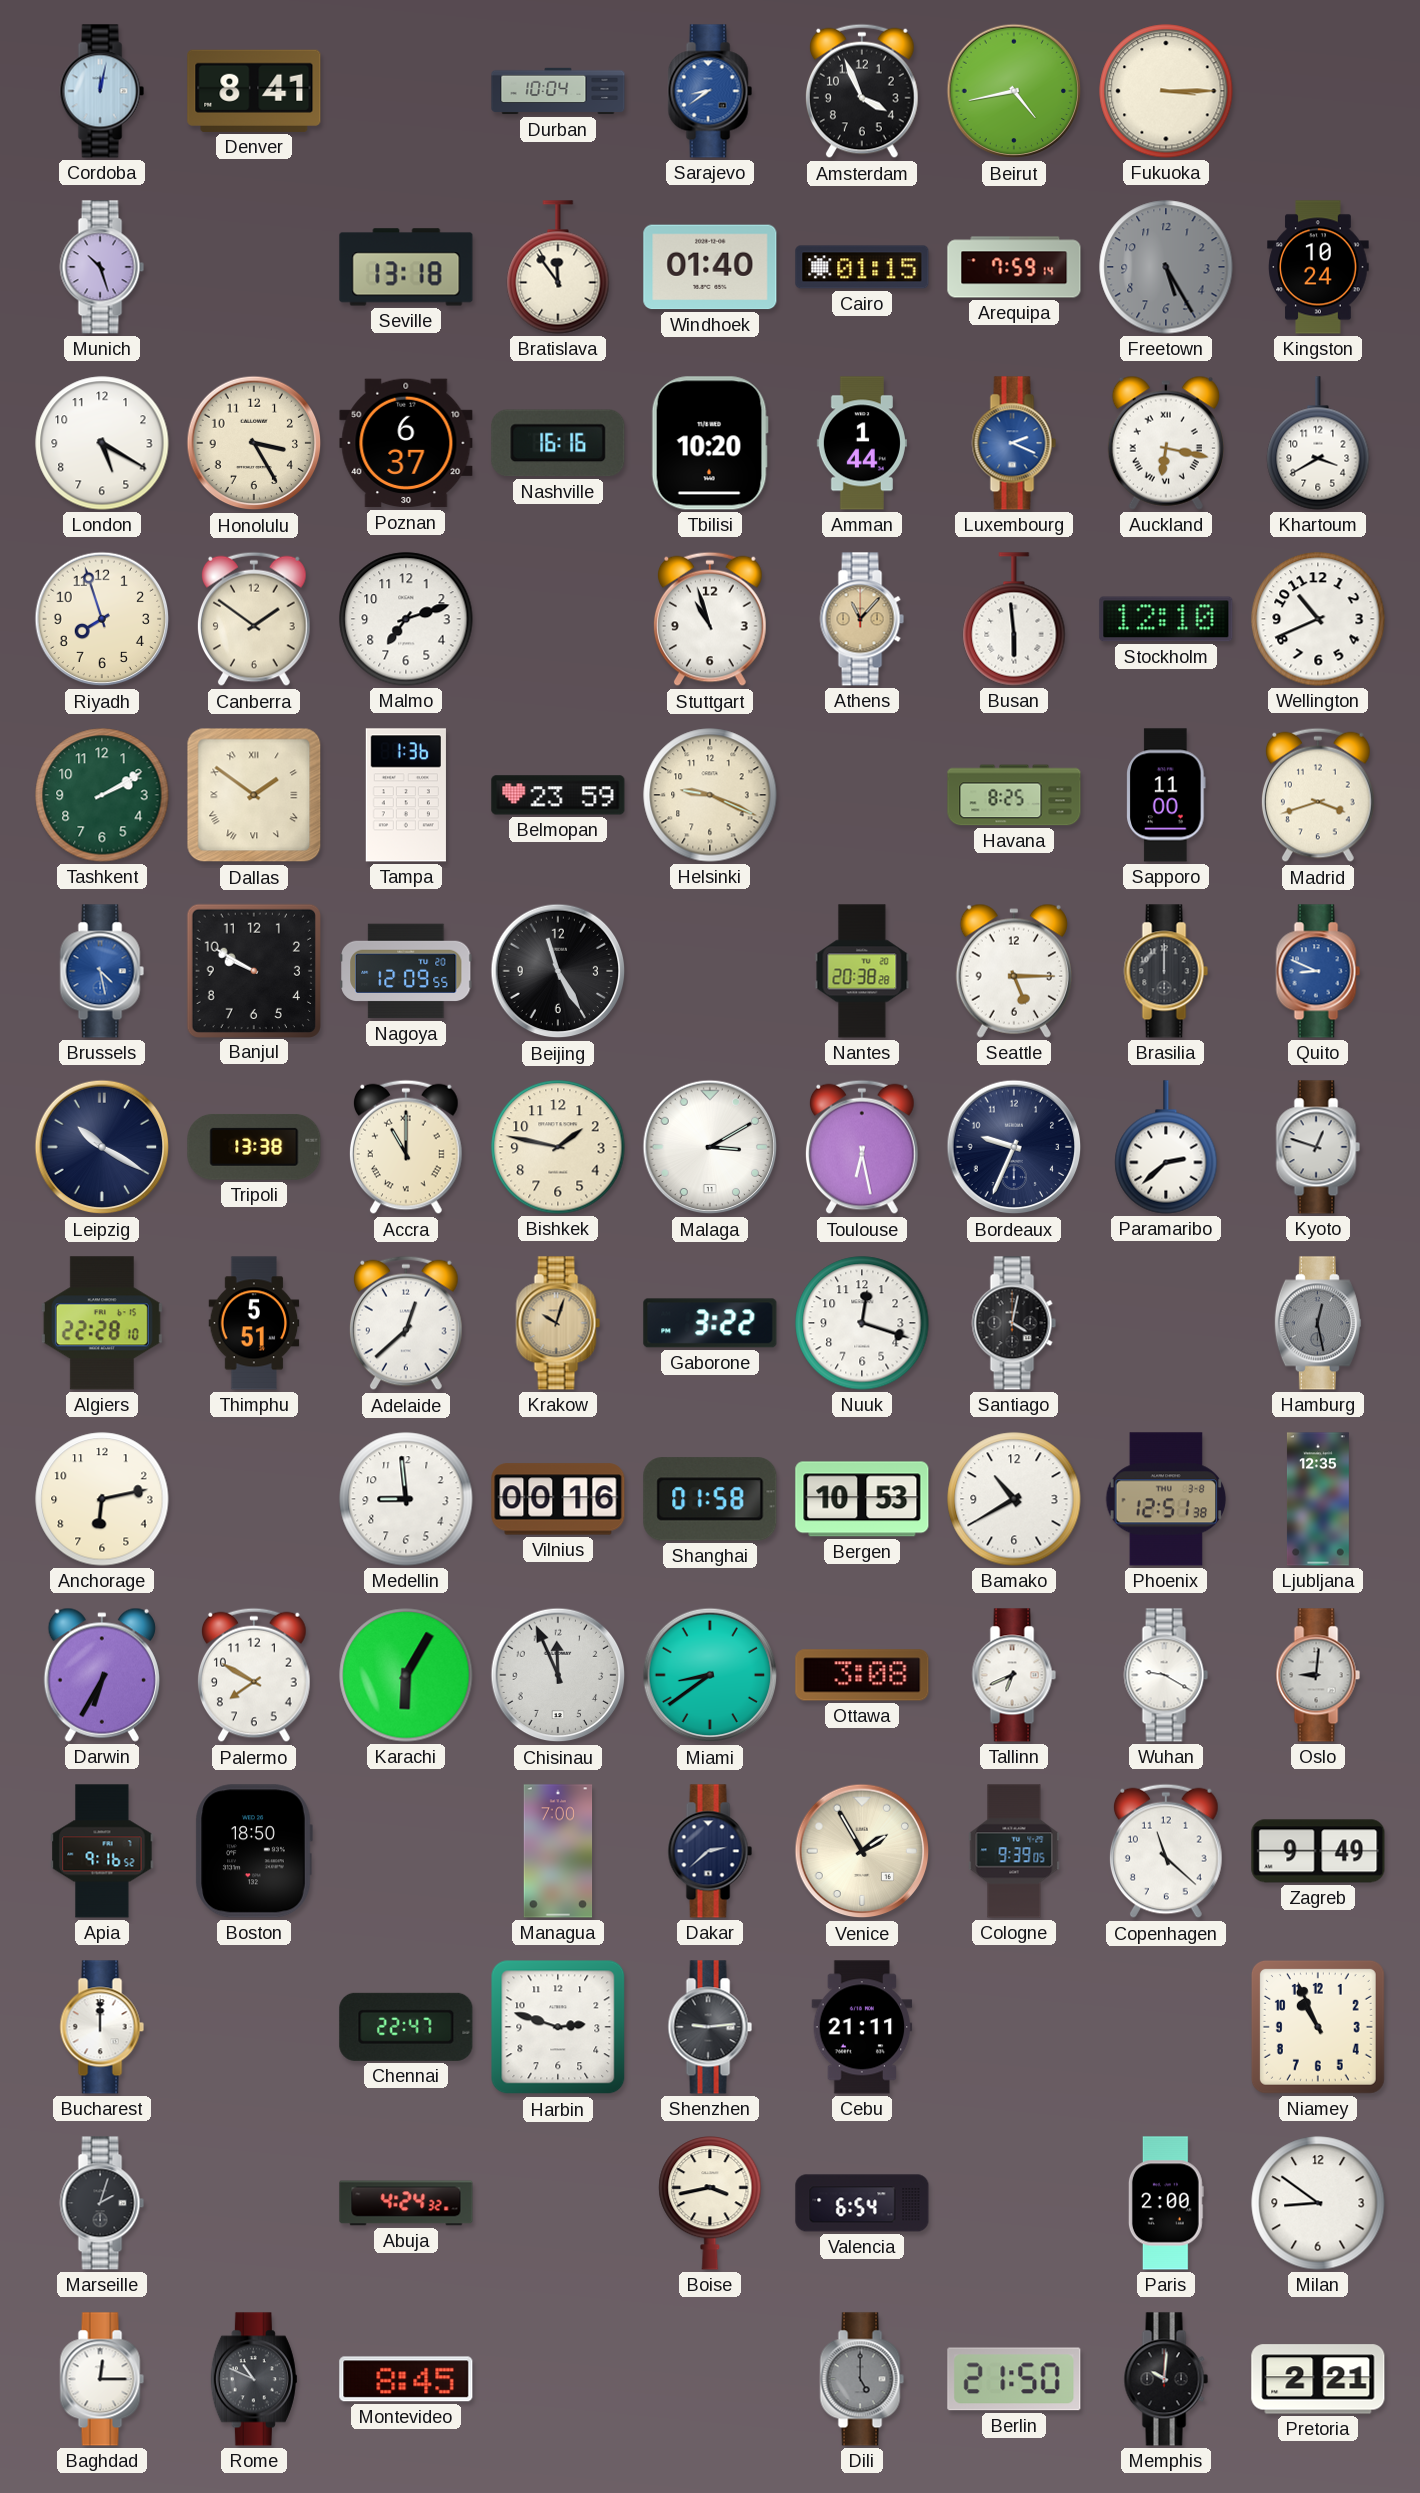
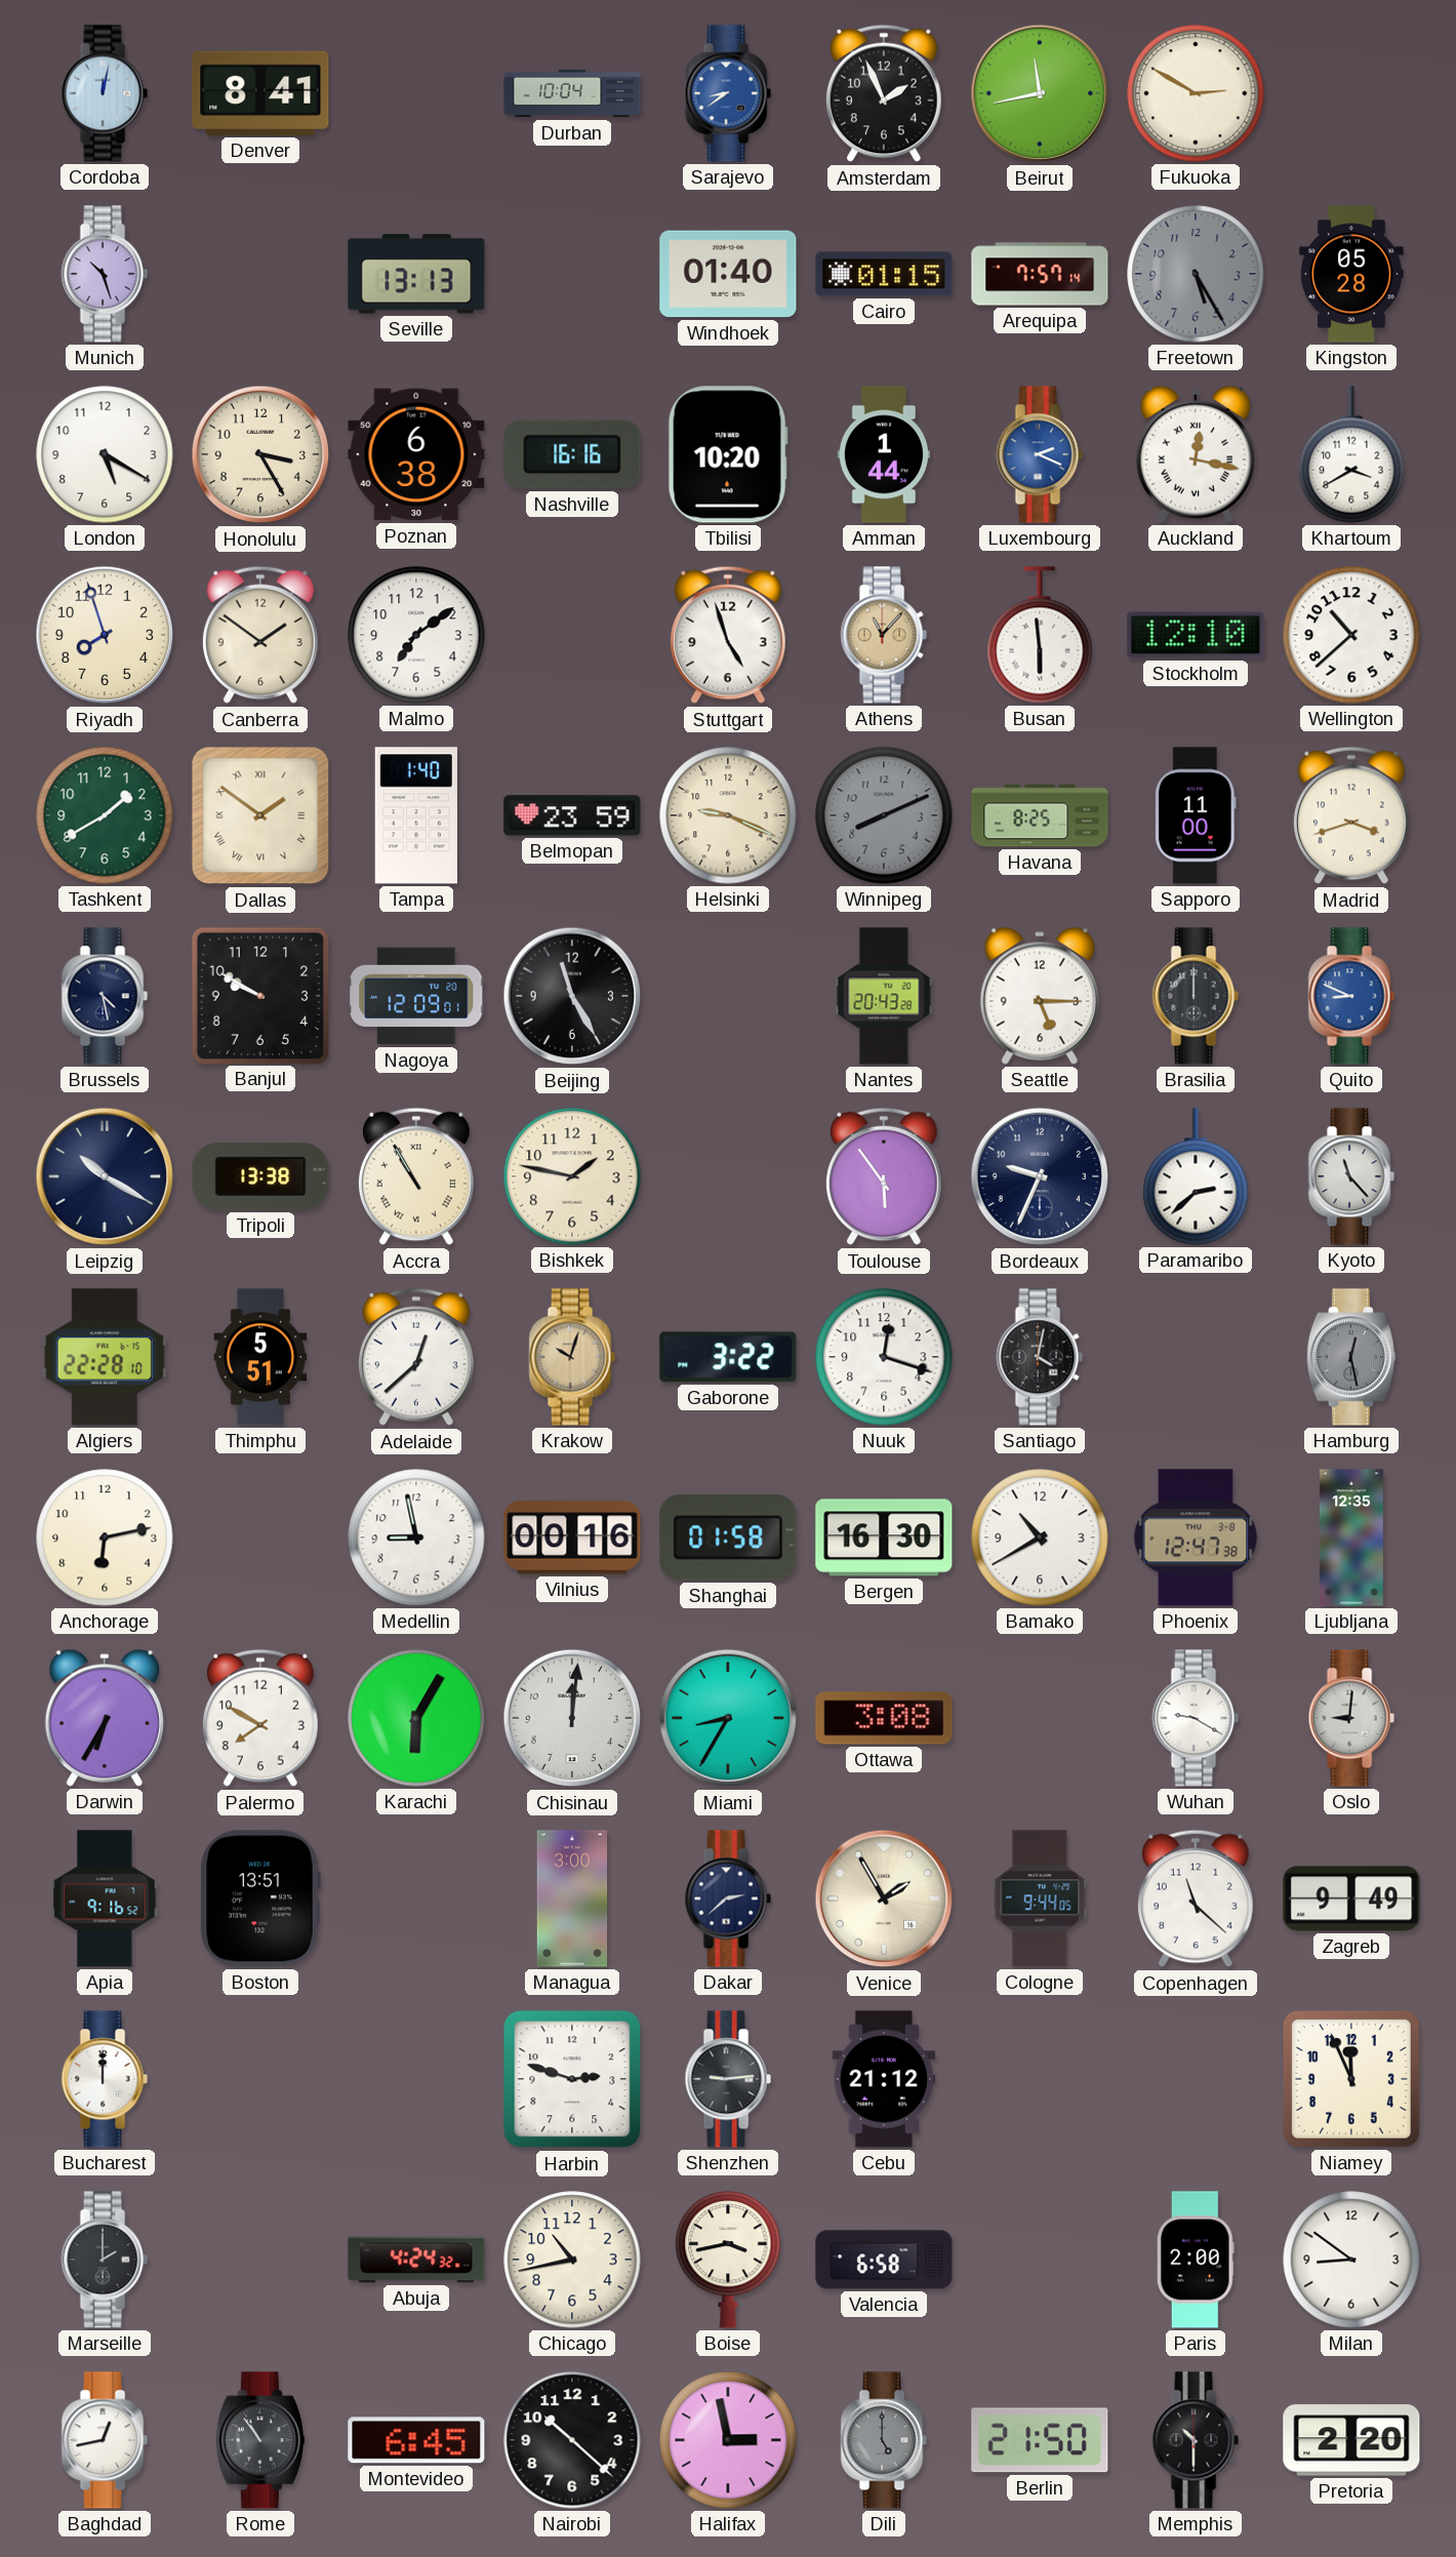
Amsterdam: 3:56 -> 1:56
Beirut: 4:43 -> 11:43
Fukuoka: 3:15 -> 2:50
Seville: 13:18 -> 13:13
Bratislava: 11:54 -> none
Arequipa: 7:59 -> 7:57
Kingston: 10:24 -> 05:28
Poznan: 6:37 -> 6:38
Auckland: 6:17 -> 12:17
Malmo: 7:12 -> 7:09
Stuttgart: 10:57 -> 4:57
Wellington: 10:41 -> 10:38
Tashkent: 2:10 -> 1:40
Tampa: 1:36 -> 1:40
Winnipeg: none -> 8:11
Brussels dial: blue -> navy
Nagoya: 12:09:55 -> 12:09:01
Nantes: 20:38 -> 20:43
Accra: 11:00 -> 10:55
Malaga: 3:10 -> none
Toulouse: 6:28 -> 5:54
Kyoto: 12:48 -> 11:23
Medellin: 8:59 -> 8:58
Bergen: 10:53 -> 16:30
Phoenix: 12:51 -> 12:47
Chisinau: 11:56 -> 12:01
Miami: 8:39 -> 8:35
Tallinn: 6:41 -> none
Boston: 18:50 -> 13:51
Managua: 7:00 -> 3:00
Cologne: 9:39 -> 9:44
Chennai: 22:47 -> none
Cebu: 21:11 -> 21:12
Niamey: 10:56 -> 11:56
Marseille: 2:03 -> 2:00
Chicago: none -> 10:43
Valencia: 6:54 -> 6:58
Baghdad: 12:15 -> 12:43
Rome: 10:49 -> 10:54
Montevideo: 8:45 -> 6:45
Nairobi: none -> 10:22
Halifax: none -> 2:58
Memphis: 10:01 -> 10:30
Pretoria: 2:21 -> 2:20
